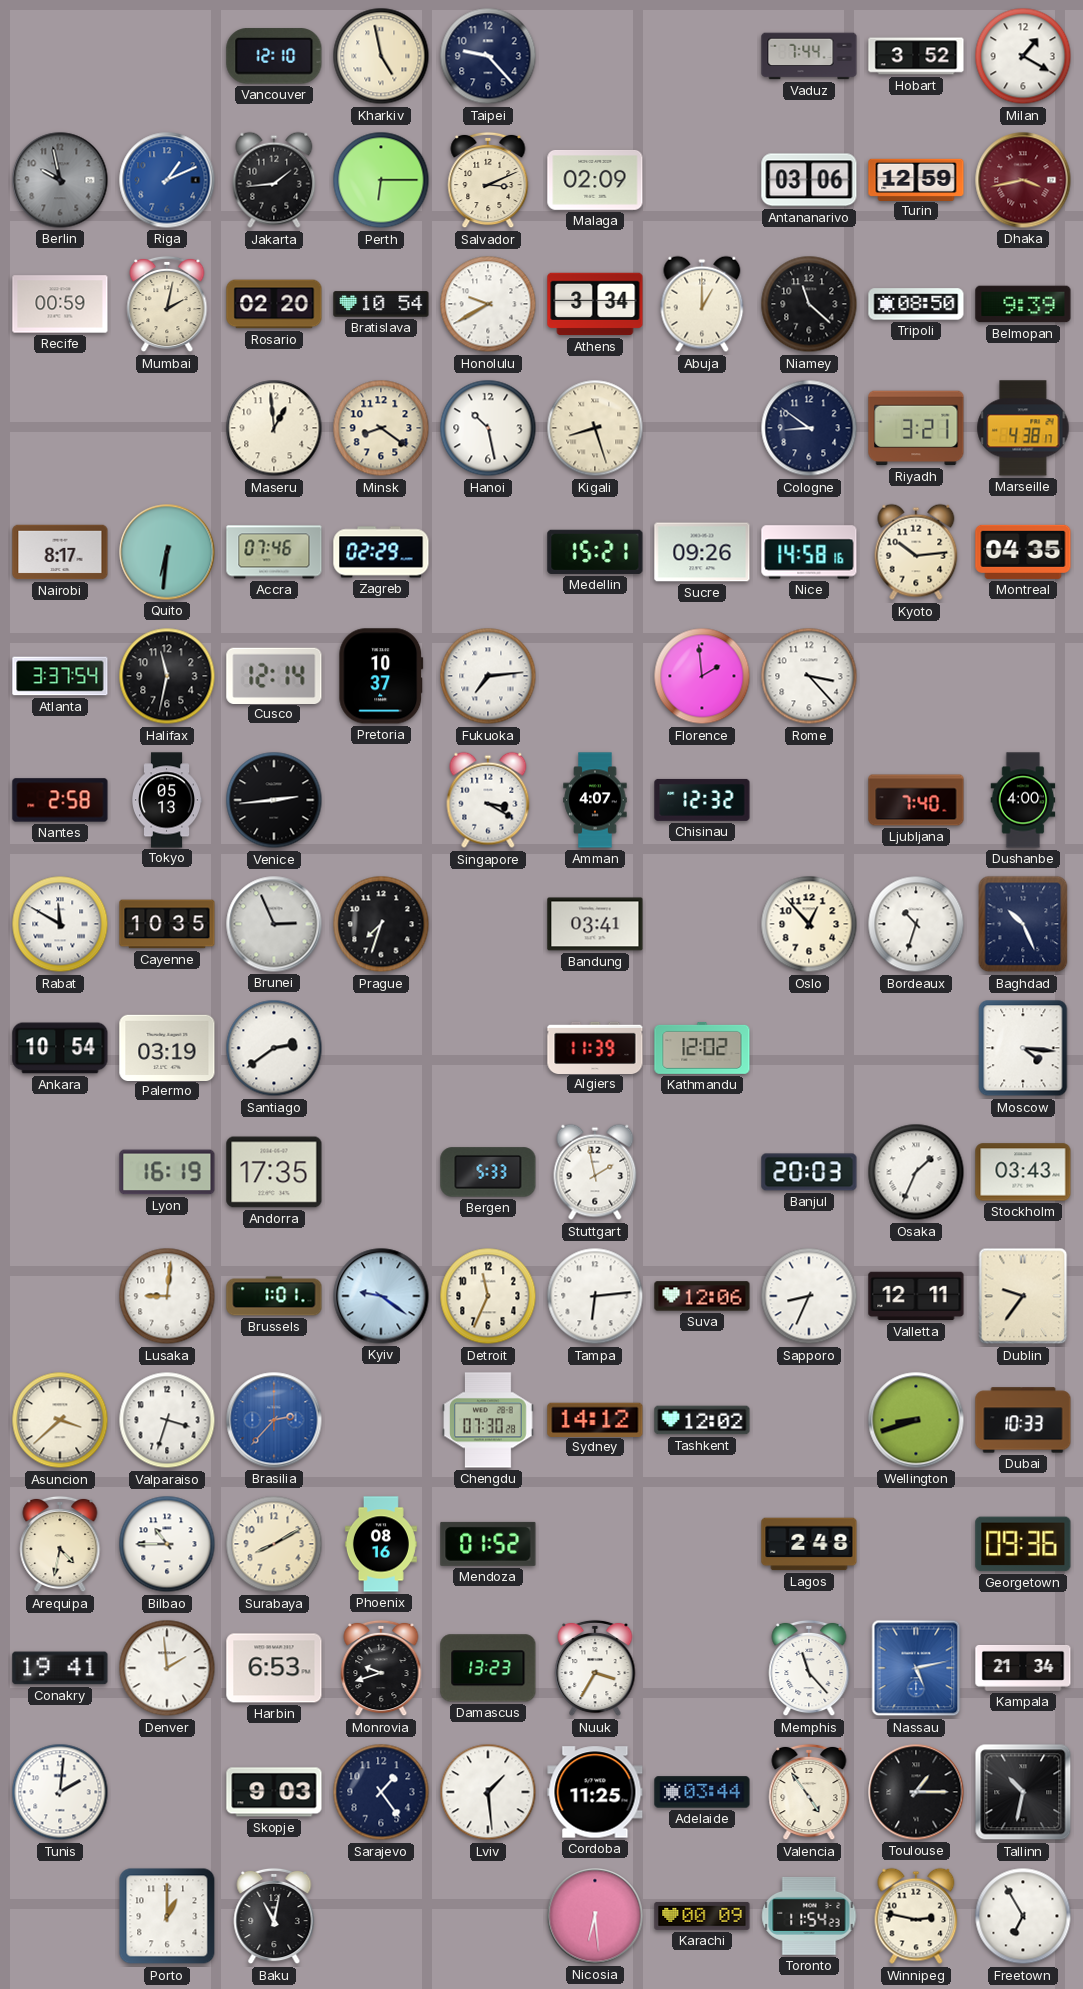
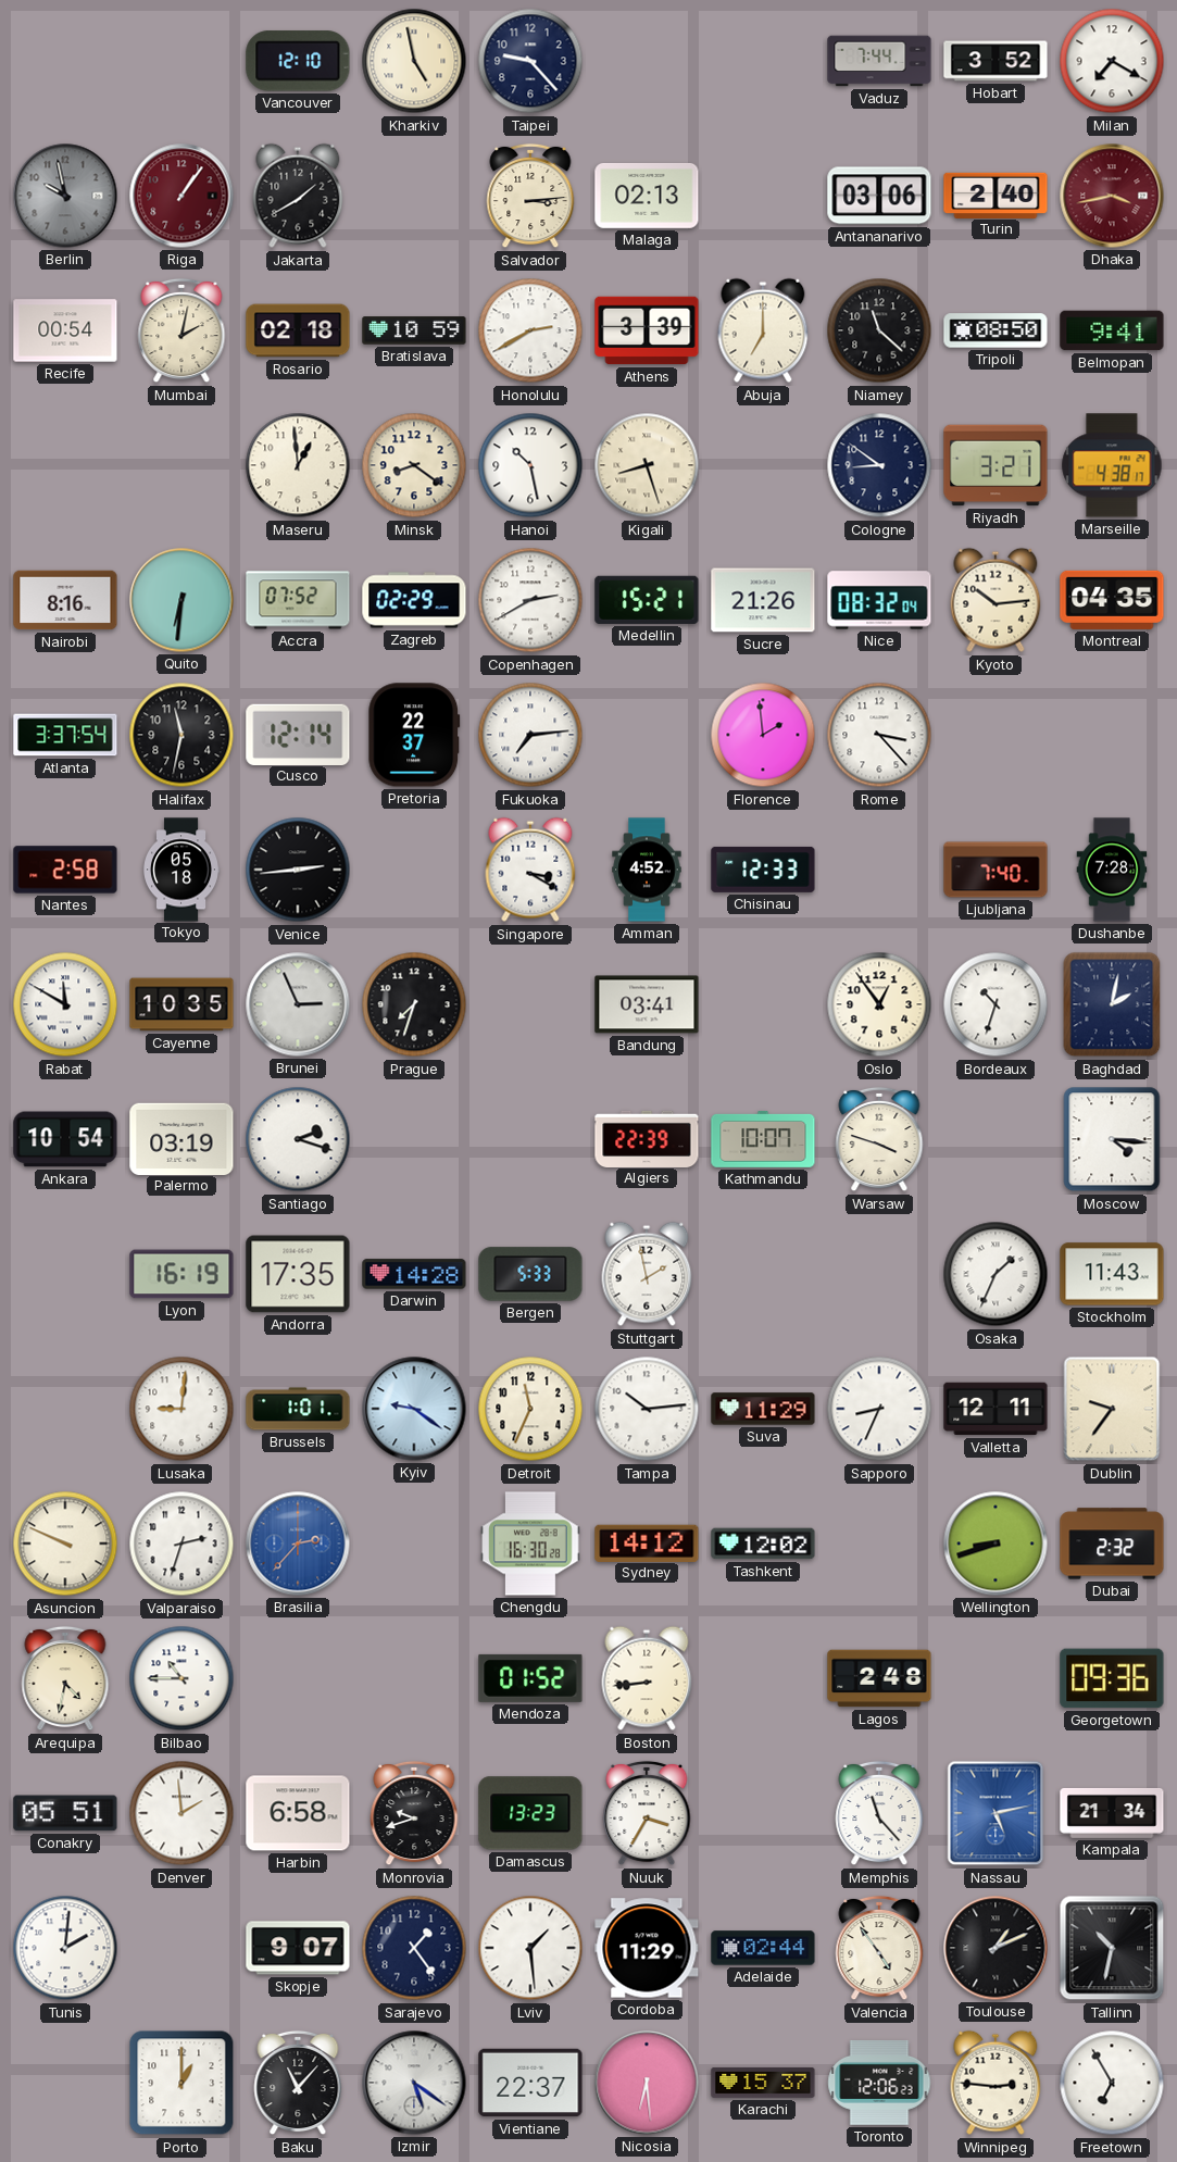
Milan: 1:20 -> 7:20
Riga: 1:11 -> 1:06
Riga dial: blue -> burgundy
Jakarta: 1:44 -> 1:40
Perth: 6:15 -> none
Salvador: 3:11 -> 3:14
Malaga: 02:09 -> 02:13
Turin: 12:59 -> 2:40
Recife: 00:59 -> 00:54
Rosario: 02:20 -> 02:18
Bratislava: 10:54 -> 10:59
Honolulu: 9:40 -> 2:40
Athens: 3:34 -> 3:39
Abuja: 1:00 -> 7:00
Belmopan: 9:39 -> 9:41
Nairobi: 8:17 -> 8:16
Accra: 07:46 -> 07:52
Copenhagen: none -> 2:40
Sucre: 09:26 -> 21:26
Nice: 14:58 -> 08:32
Pretoria: 10:37 -> 22:37
Tokyo: 05:13 -> 05:18
Amman: 4:07 -> 4:52
Chisinau: 12:32 -> 12:33
Dushanbe: 4:00 -> 7:28
Oslo: 12:53 -> 12:54
Baghdad: 10:26 -> 2:02
Santiago: 2:39 -> 2:18
Algiers: 11:39 -> 22:39
Kathmandu: 12:02 -> 10:07
Warsaw: none -> 3:48
Darwin: none -> 14:28
Banjul: 20:03 -> none
Stockholm: 03:43 -> 11:43
Tampa: 6:14 -> 10:14
Suva: 12:06 -> 11:29
Asuncion: 3:38 -> 9:49
Valparaiso: 3:33 -> 2:33
Chengdu: 07:30 -> 16:30
Dubai: 10:33 -> 2:32
Surabaya: 8:10 -> none
Phoenix: 08:16 -> none
Boston: none -> 8:44
Conakry: 19:41 -> 05:51
Harbin: 6:53 -> 6:58
Skopje: 9:03 -> 9:07
Cordoba: 11:25 -> 11:29
Adelaide: 03:44 -> 02:44
Toulouse: 1:15 -> 1:11
Baku: 11:02 -> 11:07
Izmir: none -> 5:21
Vientiane: none -> 22:37
Karachi: 00:09 -> 15:37
Toronto: 11:54 -> 12:06
Winnipeg: 2:47 -> 2:46
